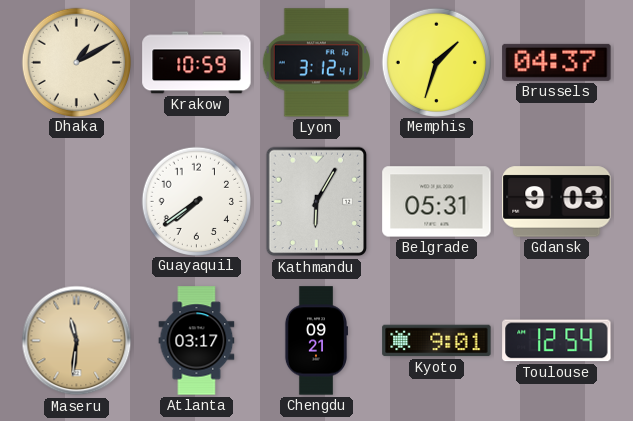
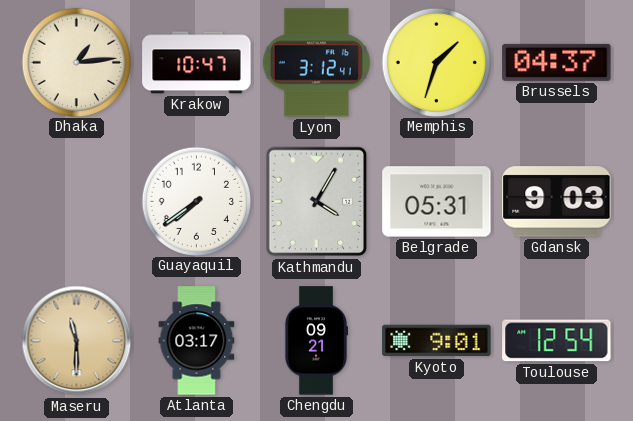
Dhaka: 1:10 -> 1:14
Krakow: 10:59 -> 10:47
Kathmandu: 6:05 -> 4:05
Maseru: 11:31 -> 11:30
